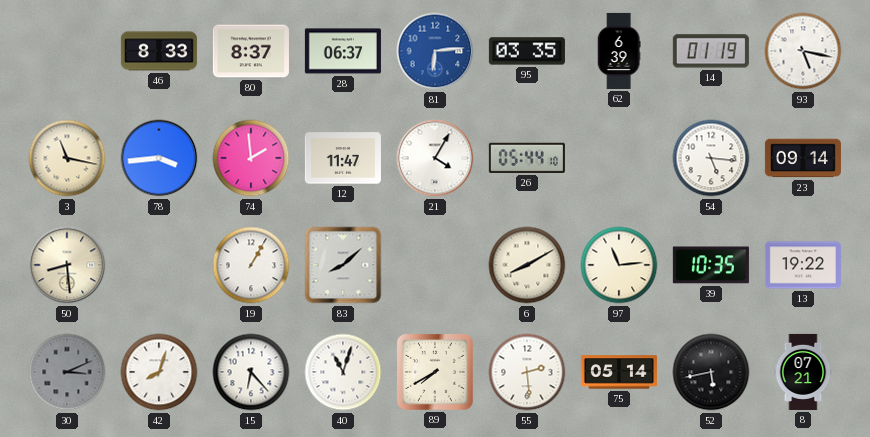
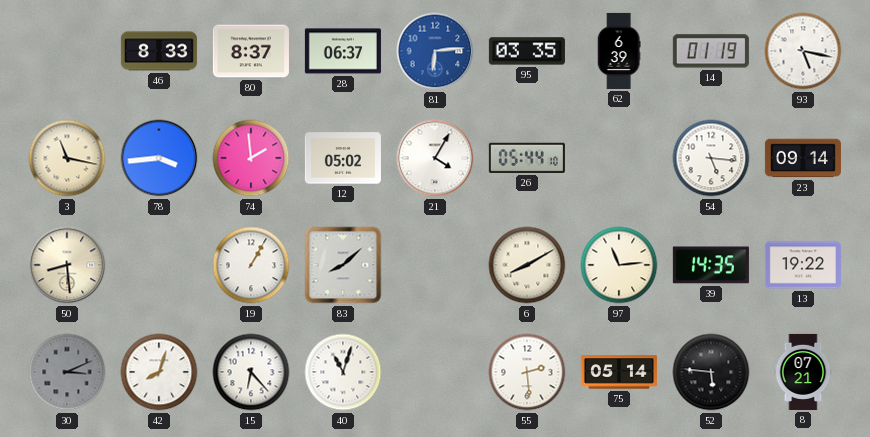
12: 11:47 -> 05:02
39: 10:35 -> 14:35
89: 7:40 -> none
52: 5:43 -> 5:46
